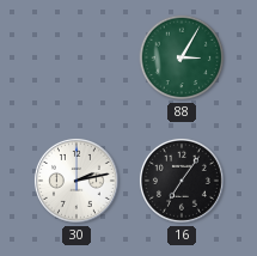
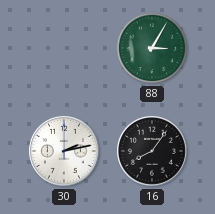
16: 7:06 -> 8:06
